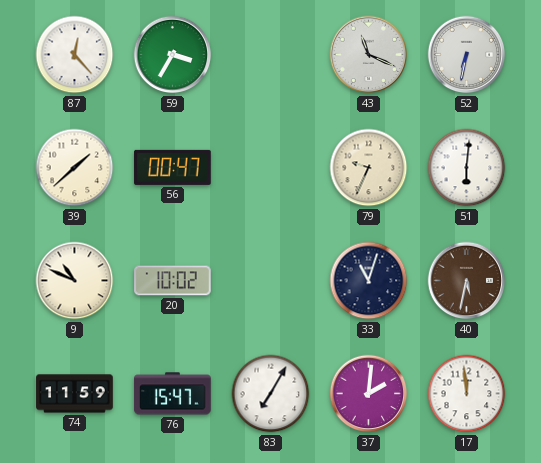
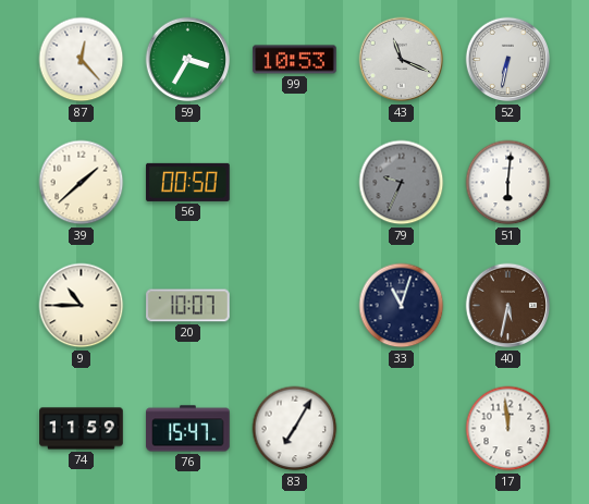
99: none -> 10:53
56: 00:47 -> 00:50
79 dial: cream -> grey
9: 10:49 -> 10:45
20: 10:02 -> 10:07
37: 2:01 -> none
